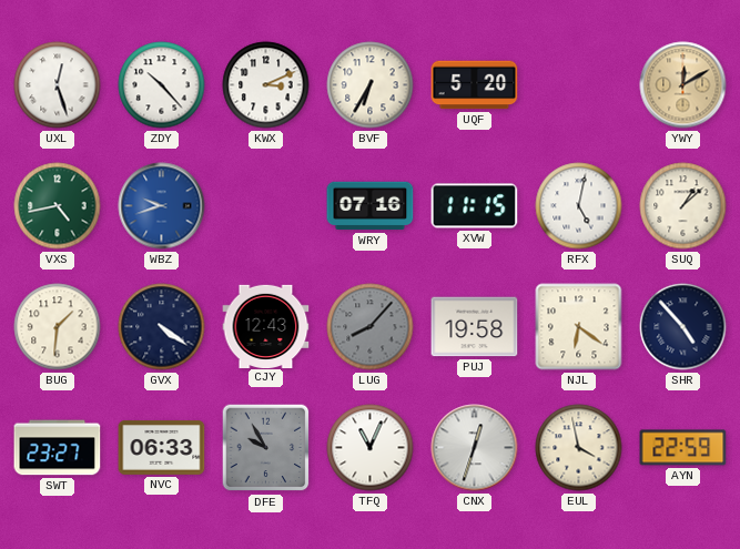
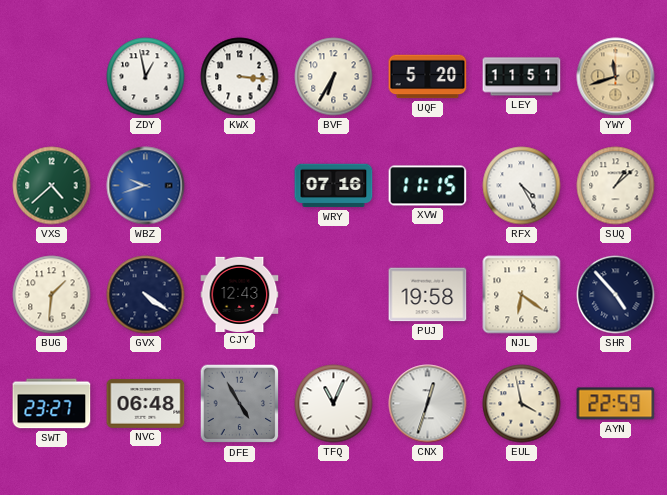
UXL: 12:27 -> none
ZDY: 10:23 -> 12:58
KWX: 3:11 -> 3:16
LEY: none -> 11:51
YWY: 12:10 -> 11:42
VXS: 4:43 -> 4:38
RFX: 5:02 -> 4:25
LUG: 8:07 -> none
NVC: 06:33 -> 06:48
DFE: 9:55 -> 4:55
